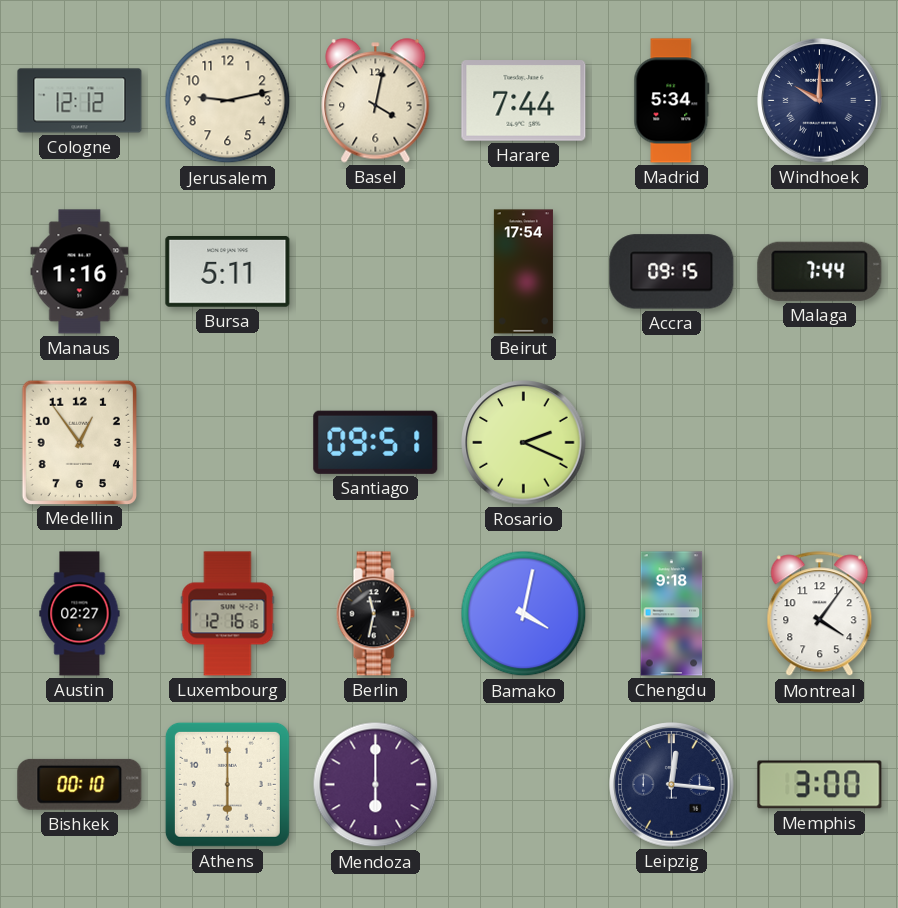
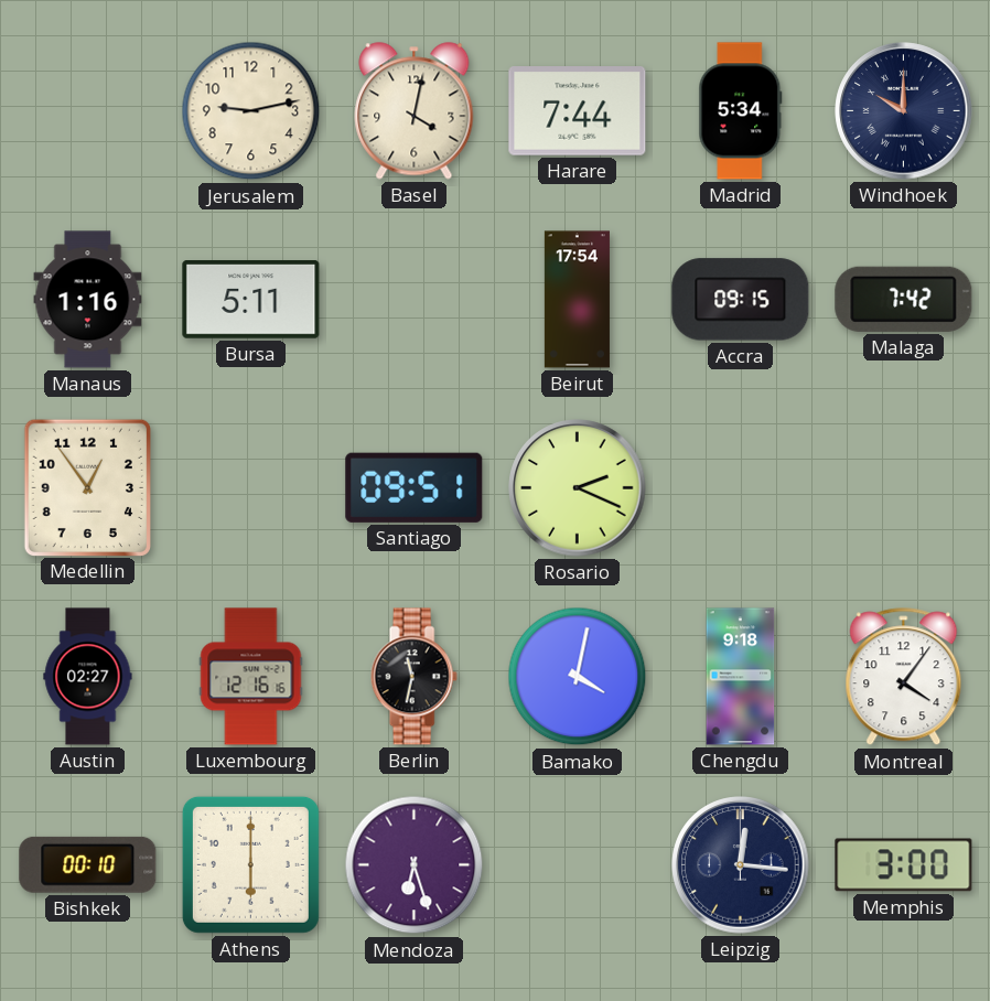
Cologne: 12:12 -> none
Malaga: 7:44 -> 7:42
Mendoza: 6:00 -> 6:27
